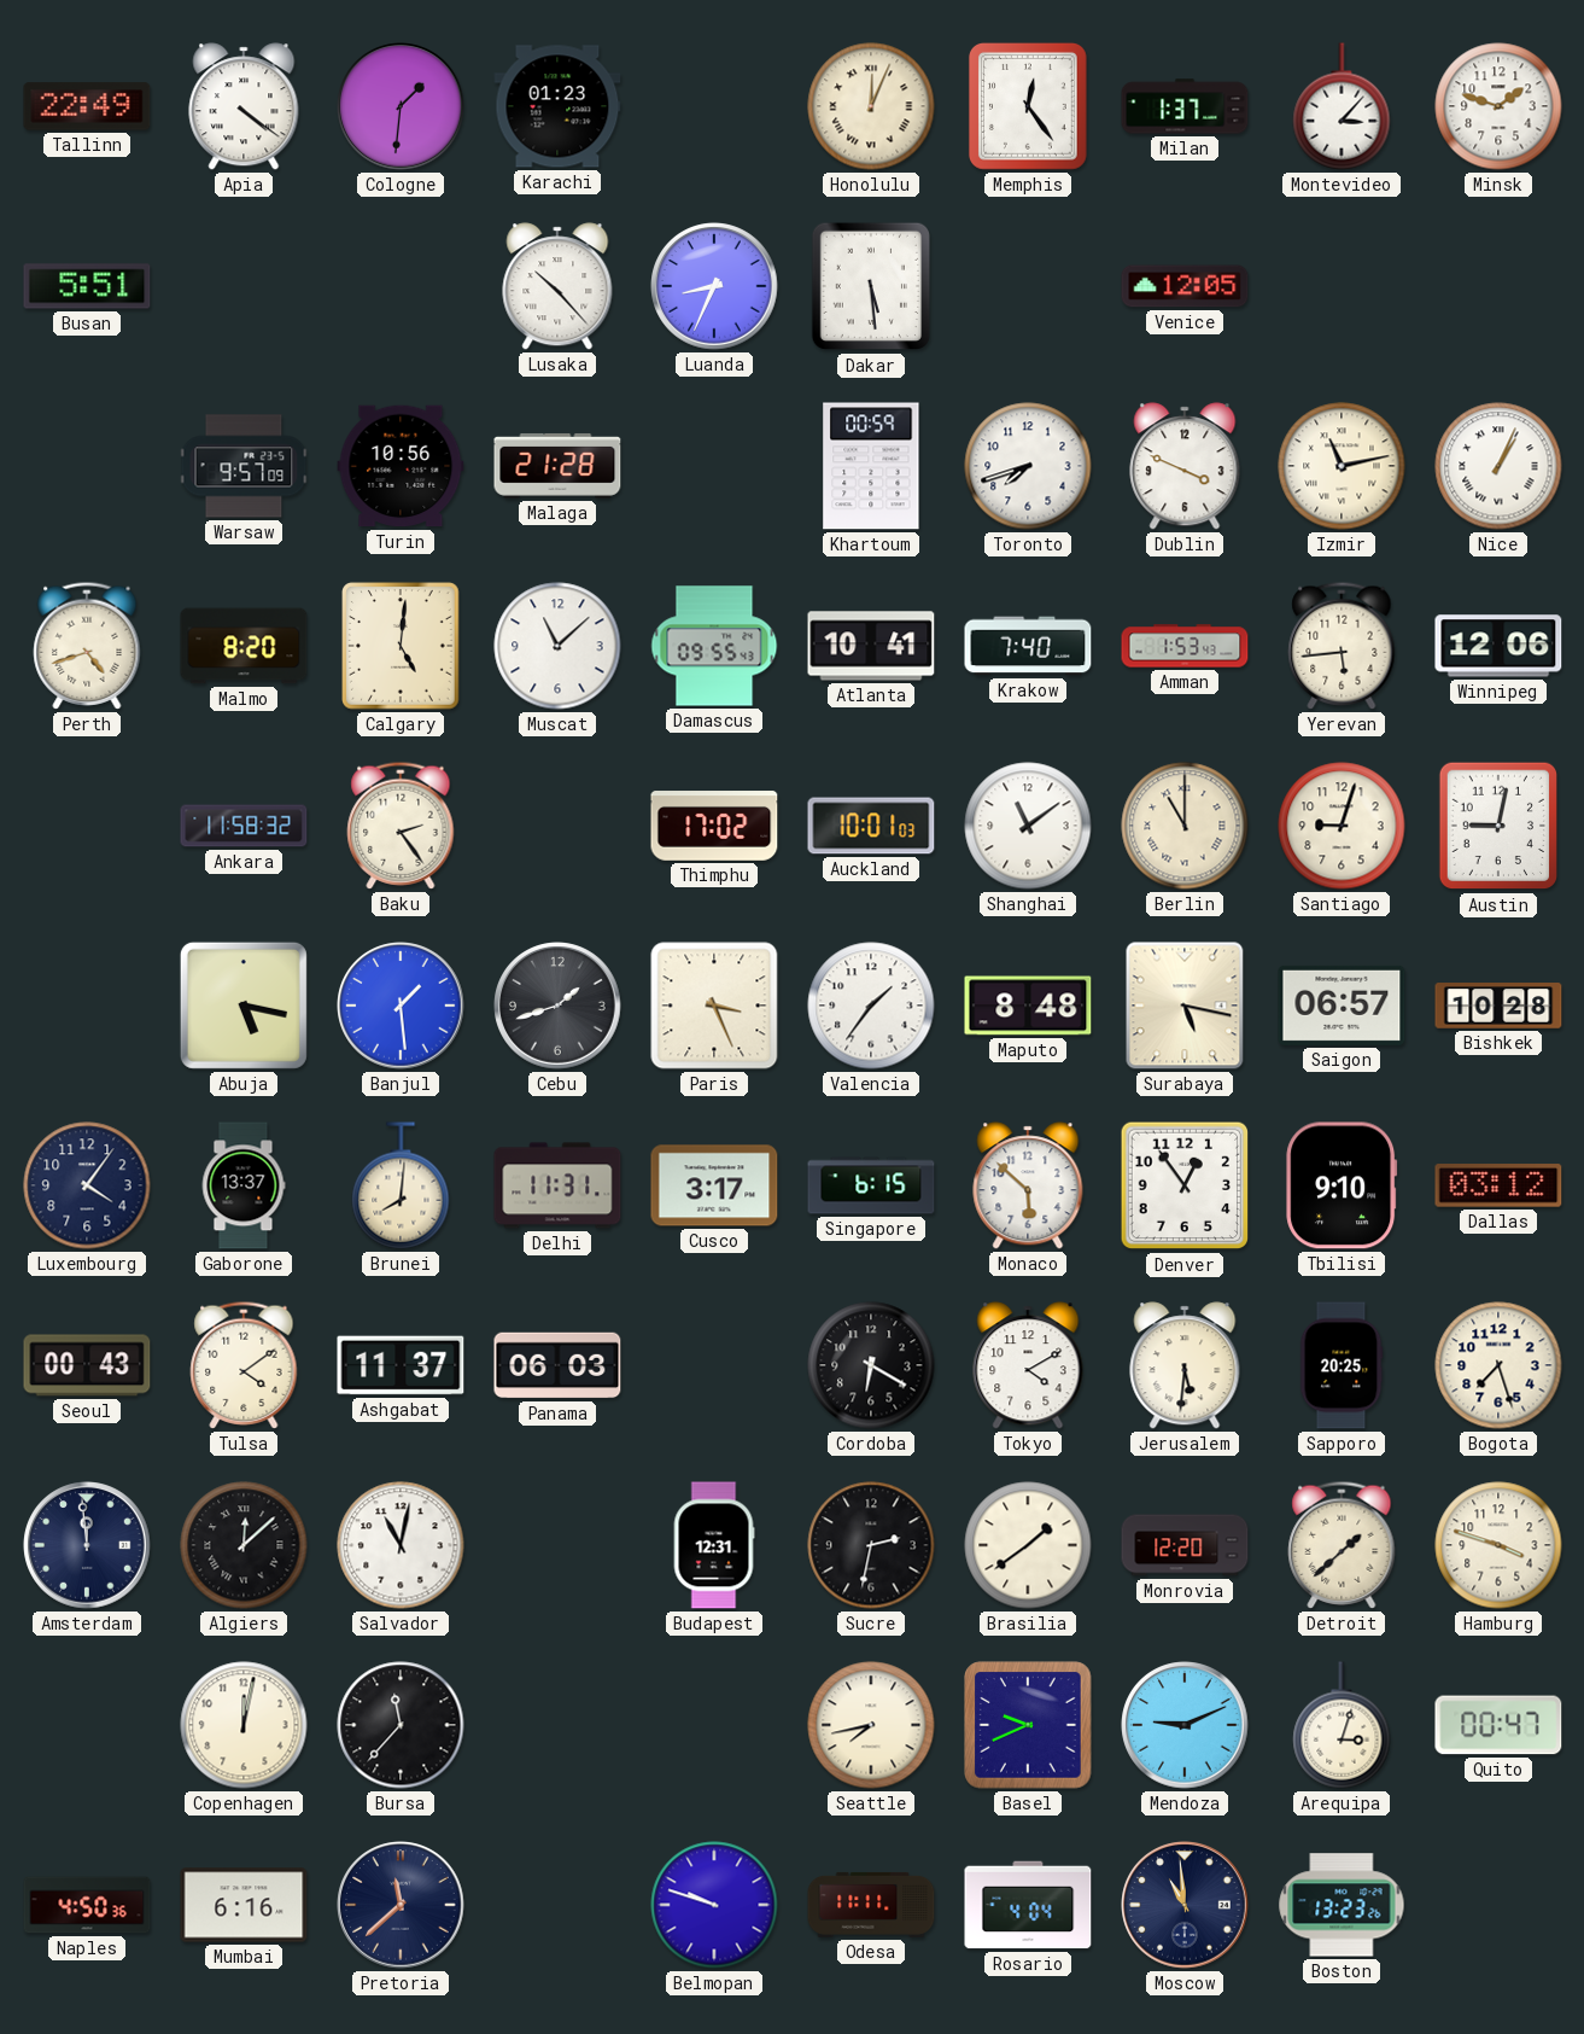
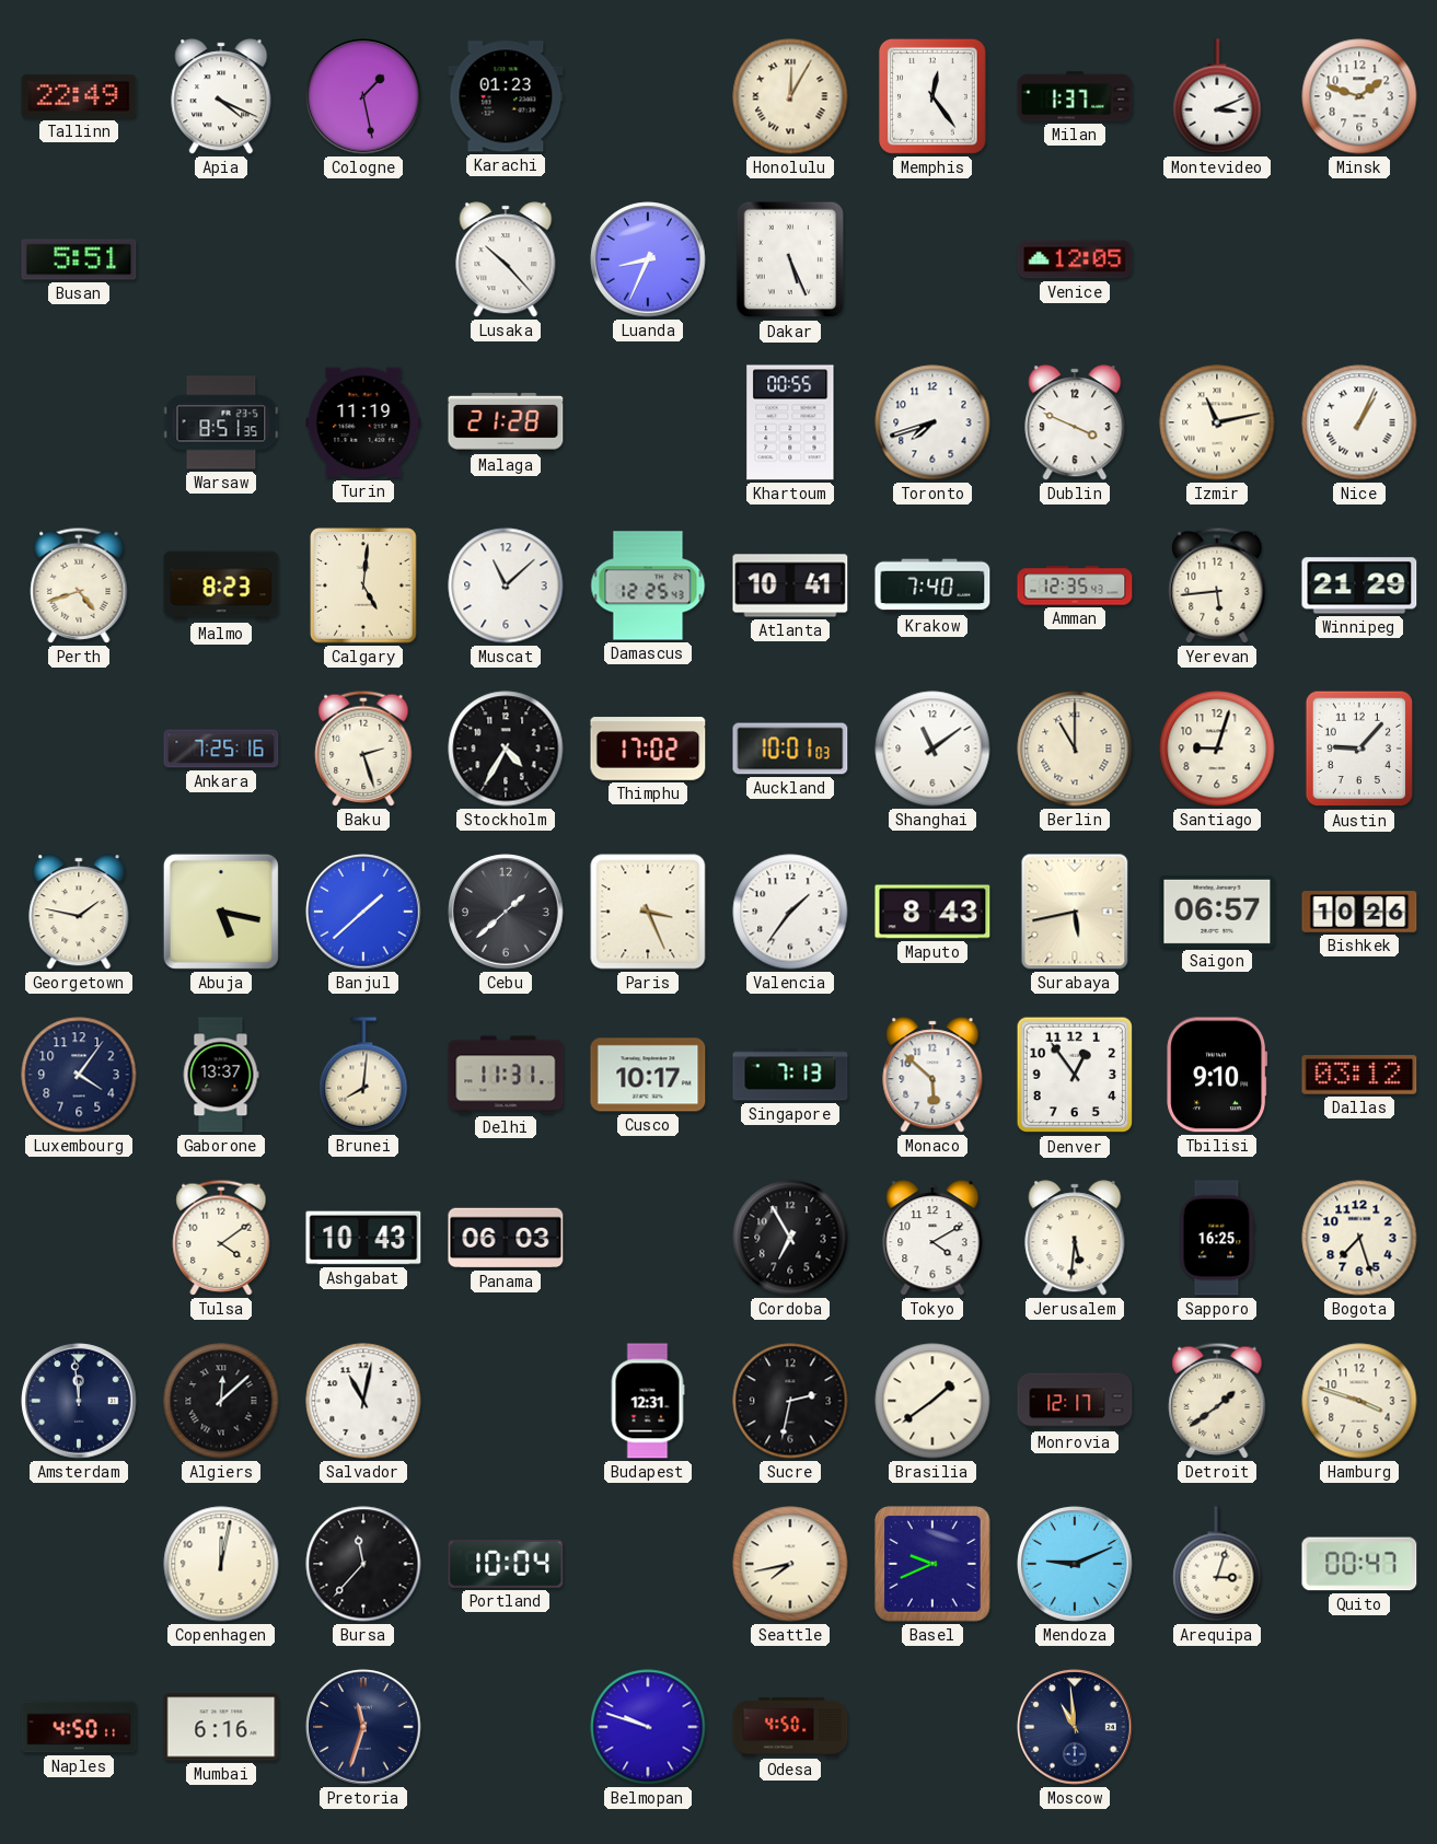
Apia: 4:21 -> 4:19
Cologne: 1:31 -> 1:28
Honolulu: 12:04 -> 12:05
Montevideo: 3:07 -> 3:11
Dakar: 5:29 -> 5:26
Warsaw: 9:57 -> 8:51
Turin: 10:56 -> 11:19
Khartoum: 00:59 -> 00:55
Malmo: 8:20 -> 8:23
Damascus: 09:55 -> 12:25
Amman: 1:53 -> 12:35
Winnipeg: 12:06 -> 21:29
Ankara: 11:58 -> 7:25
Baku: 2:24 -> 2:27
Stockholm: none -> 4:35
Austin: 9:02 -> 9:07
Georgetown: none -> 1:47
Banjul: 1:29 -> 1:38
Cebu: 1:42 -> 1:38
Maputo: 8:48 -> 8:43
Surabaya: 5:17 -> 5:43
Bishkek: 10:28 -> 10:26
Cusco: 3:17 -> 10:17
Singapore: 6:15 -> 7:13
Seoul: 00:43 -> none
Ashgabat: 11:37 -> 10:43
Cordoba: 6:20 -> 6:55
Sapporo: 20:25 -> 16:25
Monrovia: 12:20 -> 12:17
Detroit: 1:38 -> 1:39
Portland: none -> 10:04
Naples: 4:50:36 -> 4:50:11
Pretoria: 11:38 -> 11:33
Odesa: 11:11 -> 4:50
Rosario: 4:04 -> none
Boston: 13:23 -> none
